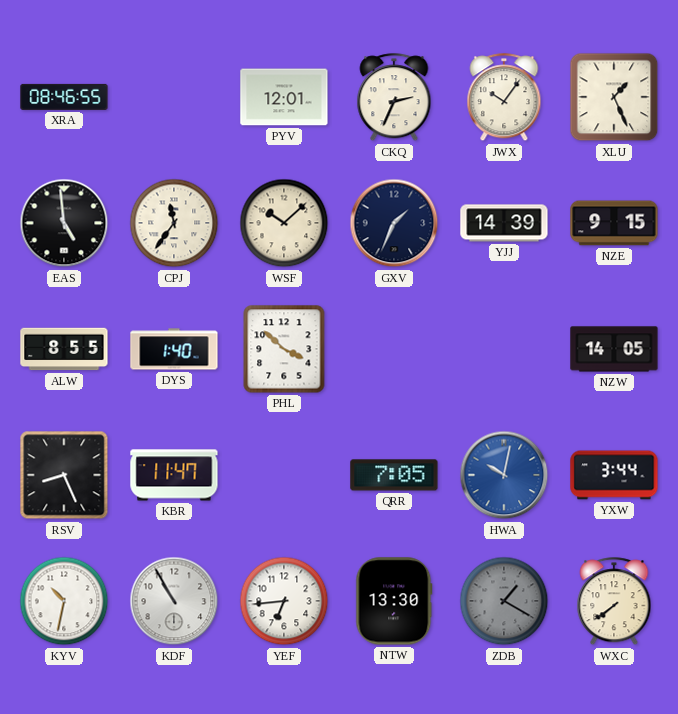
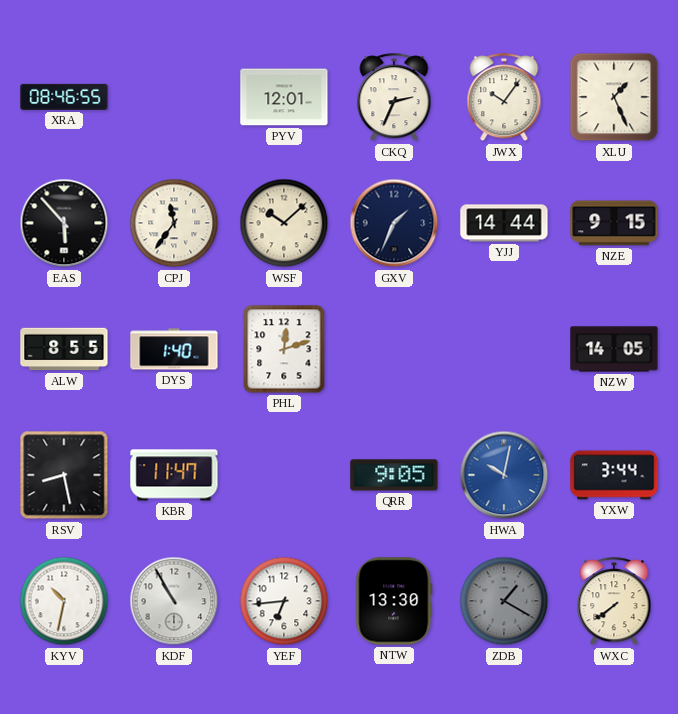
EAS: 4:59 -> 5:53
YJJ: 14:39 -> 14:44
PHL: 3:52 -> 12:12
RSV: 8:26 -> 8:28
QRR: 7:05 -> 9:05
